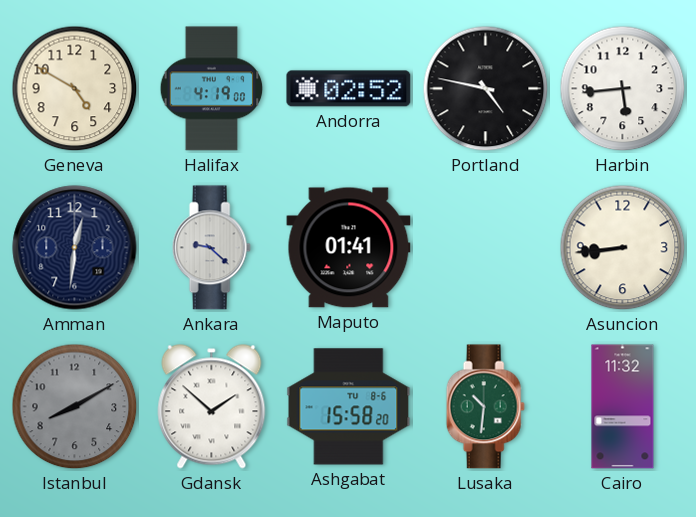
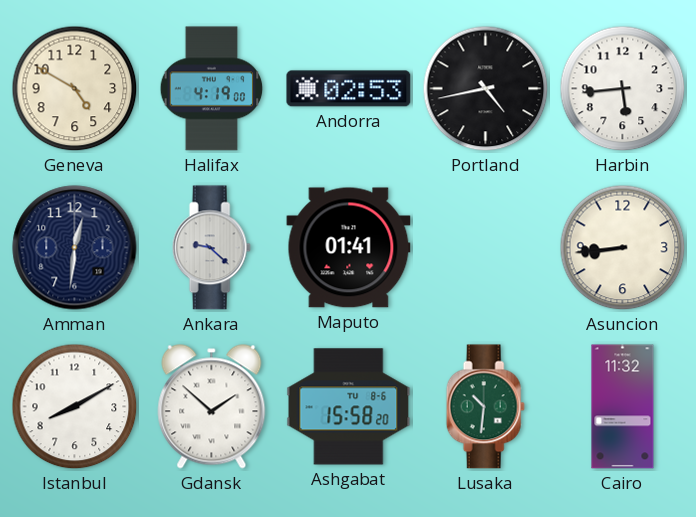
Andorra: 02:52 -> 02:53
Portland: 4:47 -> 4:43
Istanbul dial: grey -> white
